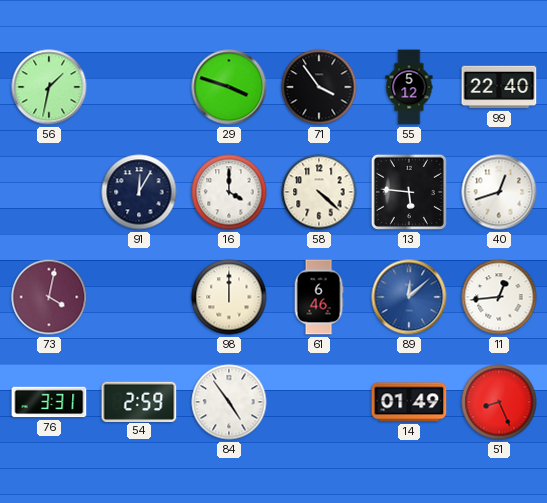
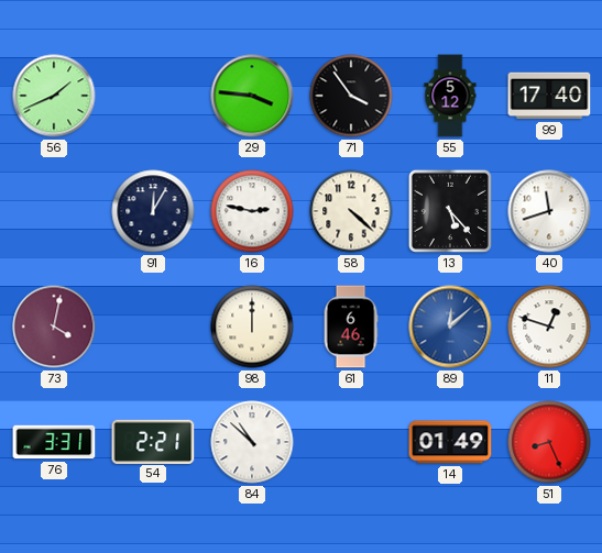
56: 1:32 -> 1:41
29: 3:48 -> 3:46
99: 22:40 -> 17:40
16: 4:00 -> 2:47
13: 5:46 -> 5:23
40: 12:42 -> 11:42
11: 12:44 -> 12:48
54: 2:59 -> 2:21
84: 4:54 -> 10:52
